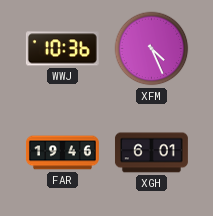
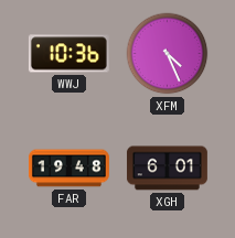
FAR: 19:46 -> 19:48
